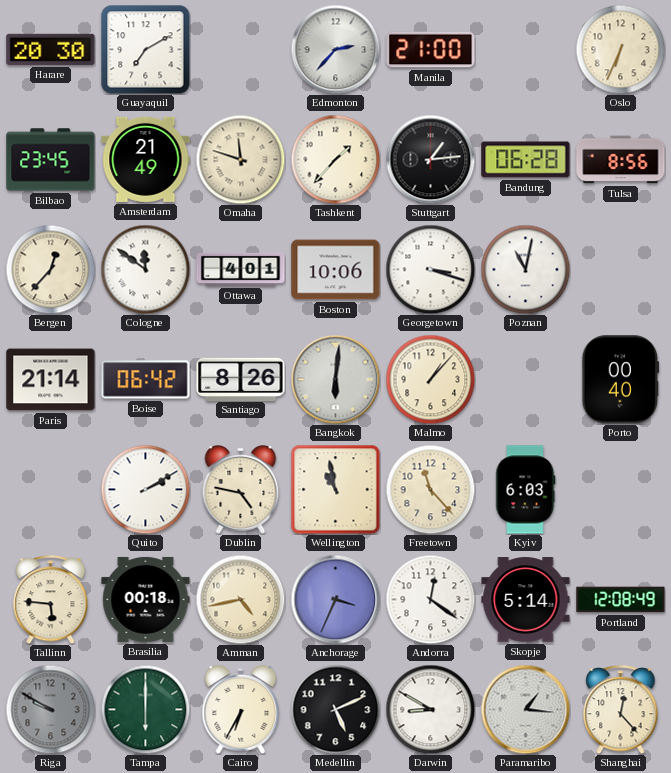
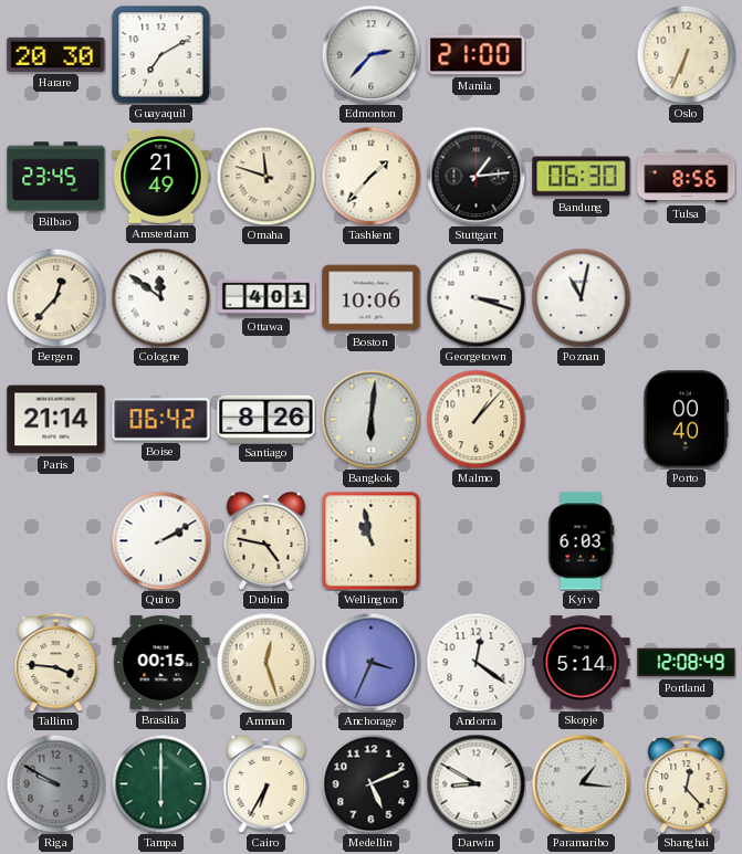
Bandung: 06:28 -> 06:30
Freetown: 11:23 -> none
Tallinn: 5:46 -> 3:46
Brasilia: 00:18 -> 00:15
Amman: 4:43 -> 12:27
